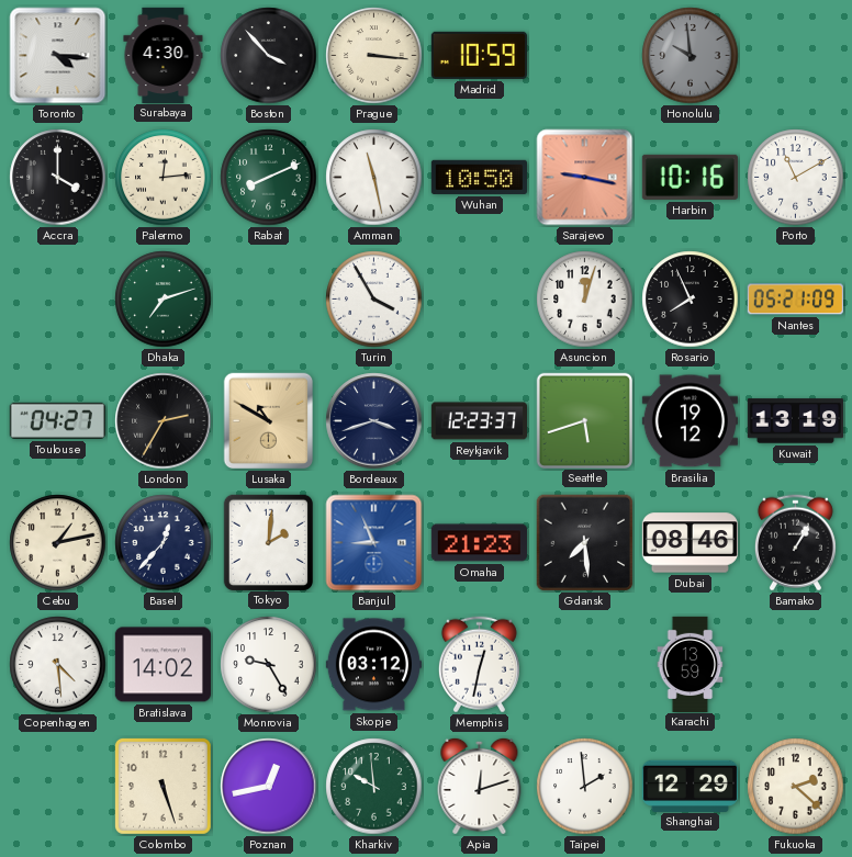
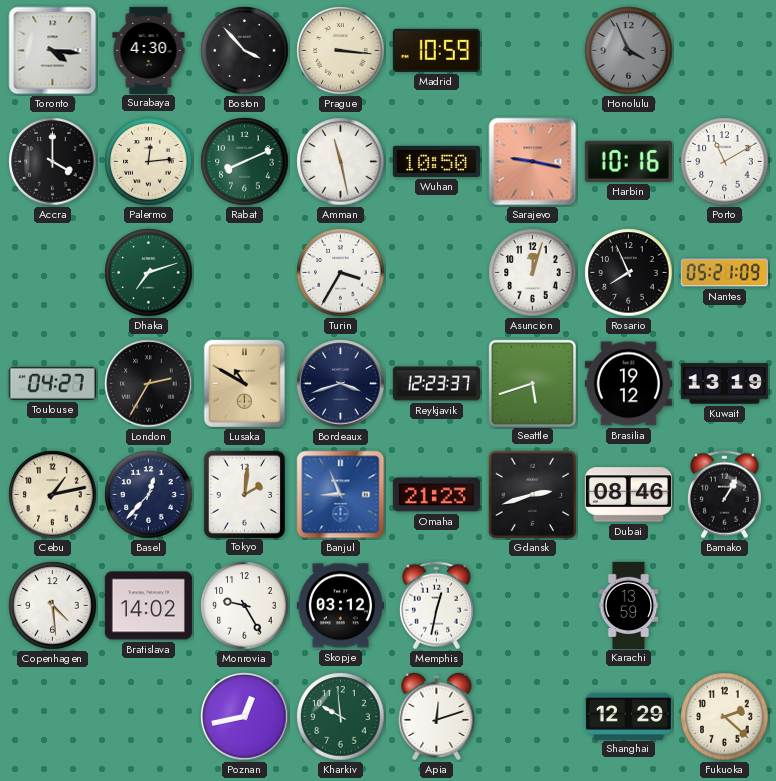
Honolulu: 9:59 -> 3:56
Turin: 3:55 -> 3:35
Gdansk: 7:29 -> 2:42
Colombo: 5:27 -> none
Taipei: 1:59 -> none
